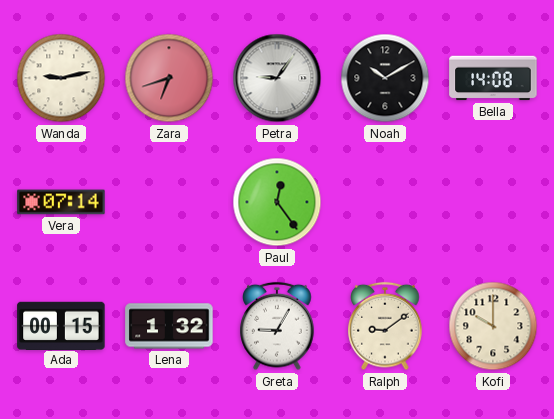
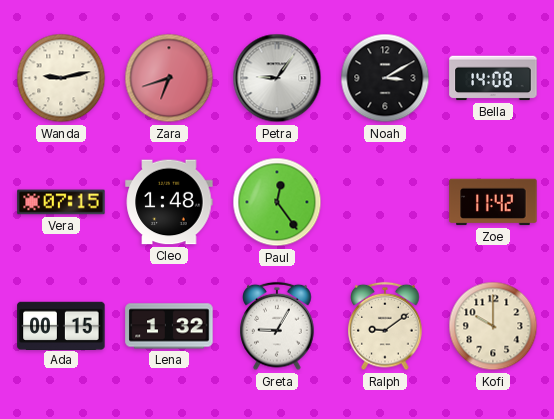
Noah: 10:10 -> 3:10
Vera: 07:14 -> 07:15
Cleo: none -> 1:48
Zoe: none -> 11:42
